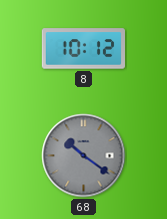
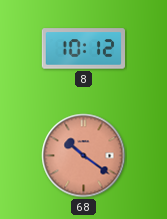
68 dial: grey -> salmon
